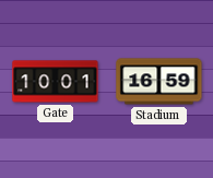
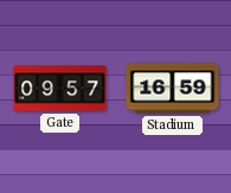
Gate: 10:01 -> 09:57
